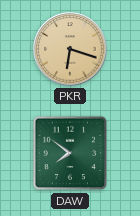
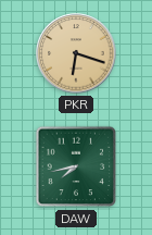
DAW: 7:51 -> 7:43
